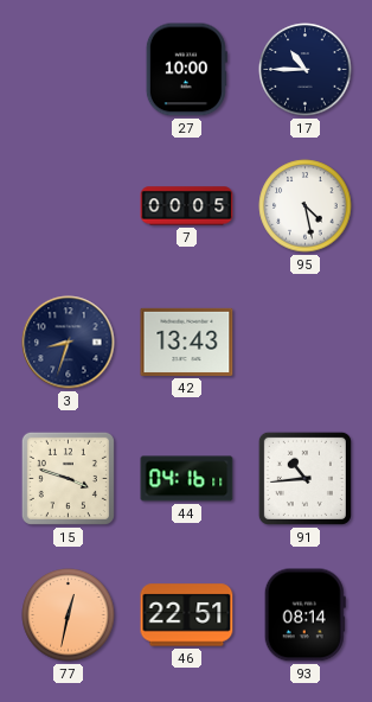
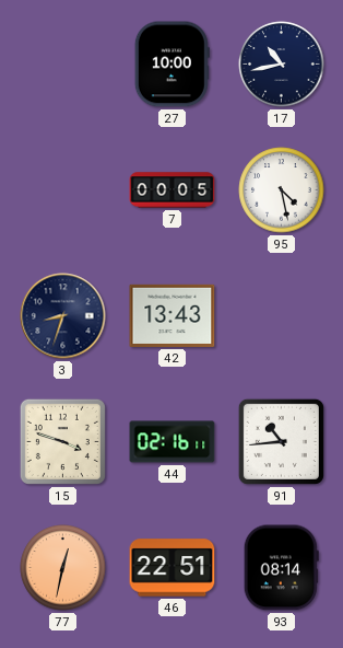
17: 10:45 -> 10:43
44: 04:16 -> 02:16
